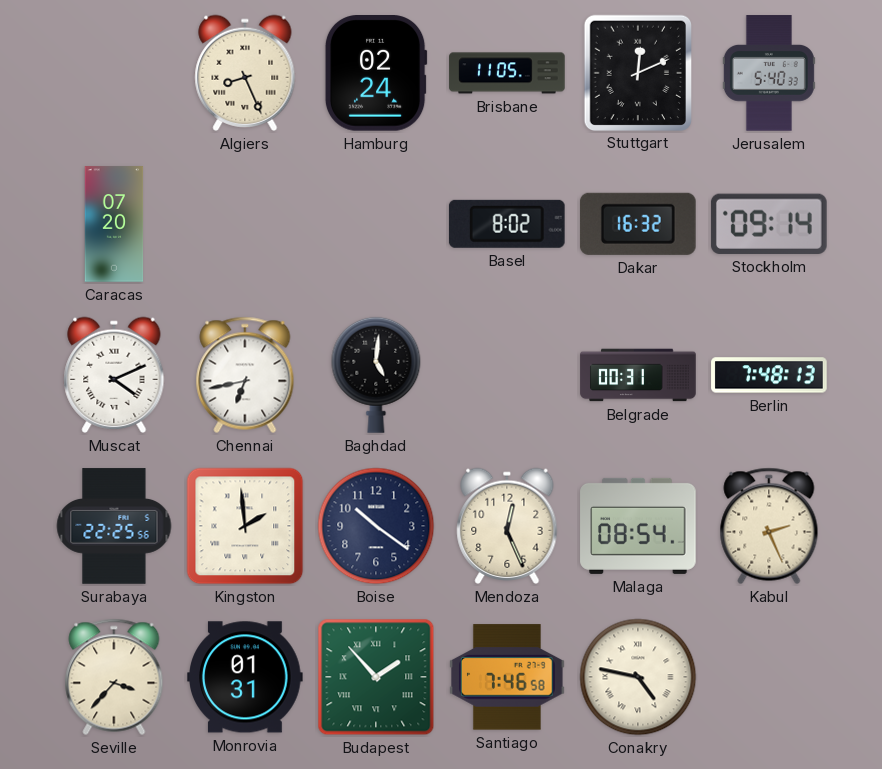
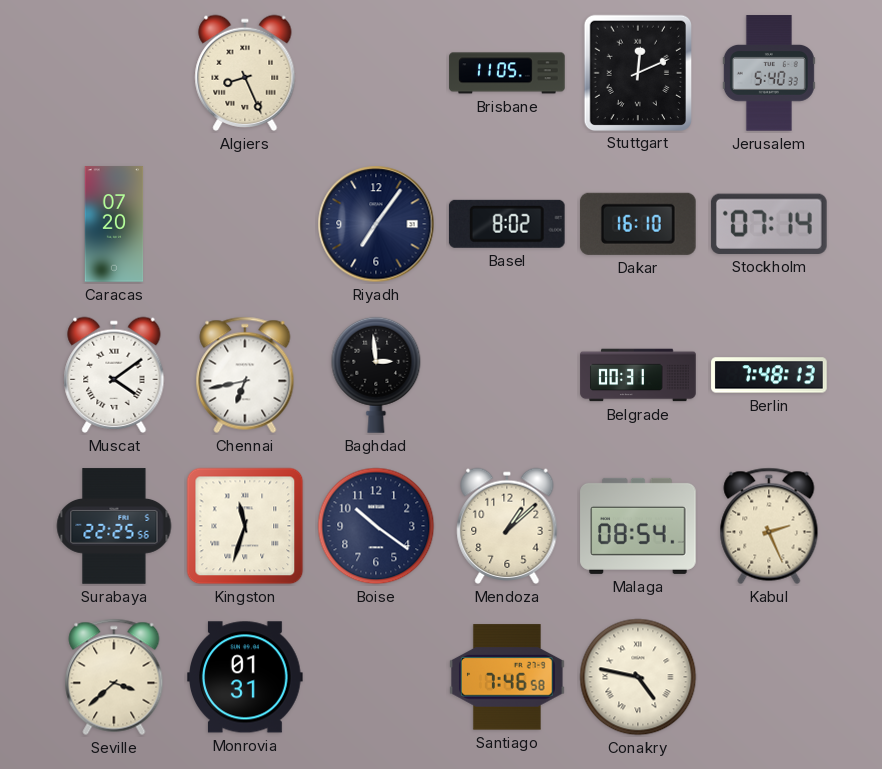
Hamburg: 02:24 -> none
Riyadh: none -> 7:06
Dakar: 16:32 -> 16:10
Stockholm: 09:14 -> 07:14
Muscat: 4:11 -> 4:09
Baghdad: 5:01 -> 2:59
Kingston: 1:59 -> 11:33
Mendoza: 12:26 -> 1:08
Seville: 3:37 -> 3:38
Budapest: 1:53 -> none
